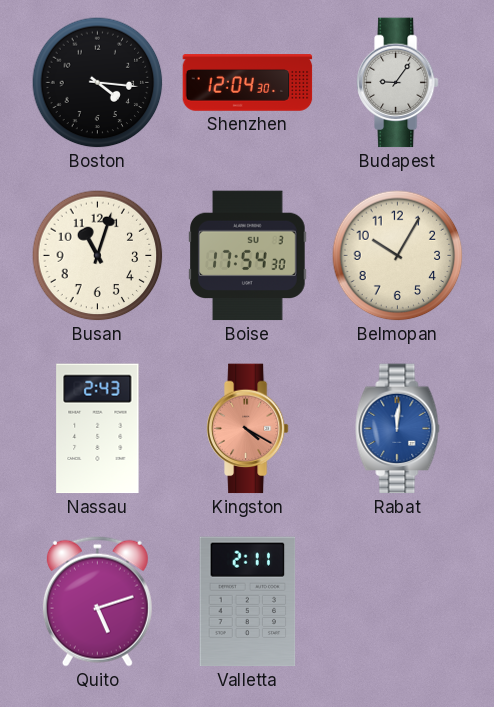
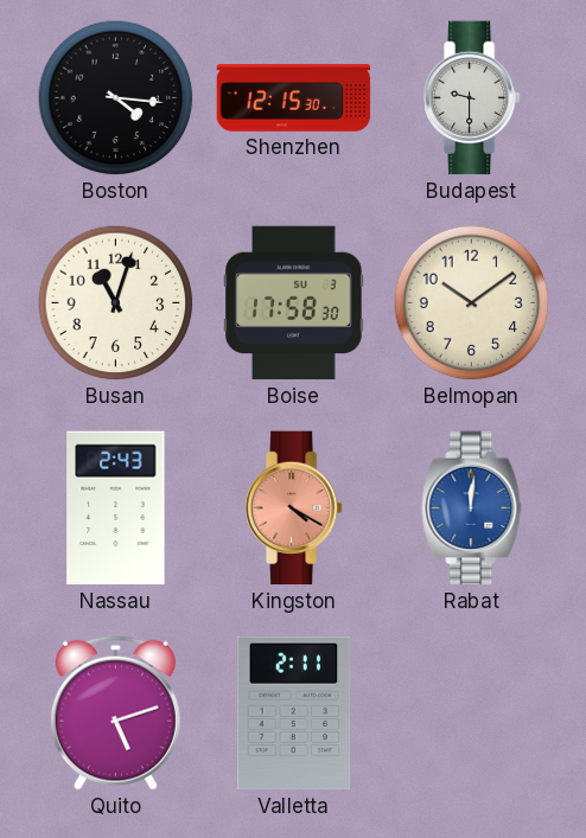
Shenzhen: 12:04 -> 12:15
Budapest: 9:06 -> 9:30
Boise: 17:54 -> 17:58
Belmopan: 10:05 -> 10:09
